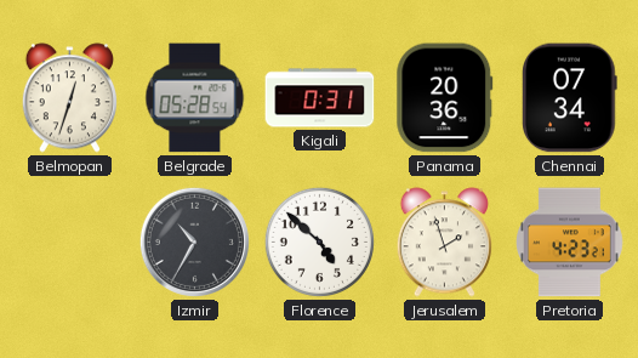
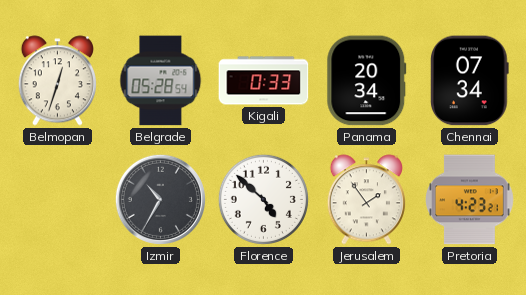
Kigali: 0:31 -> 0:33
Panama: 20:36 -> 20:34
Jerusalem: 1:57 -> 1:54
